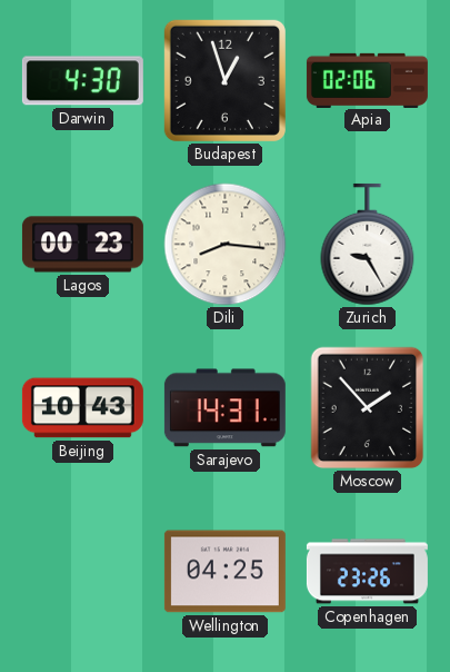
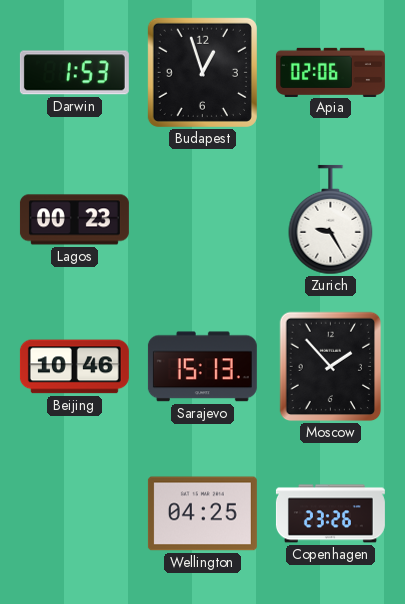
Darwin: 4:30 -> 1:53
Dili: 8:16 -> none
Beijing: 10:43 -> 10:46
Sarajevo: 14:31 -> 15:13
